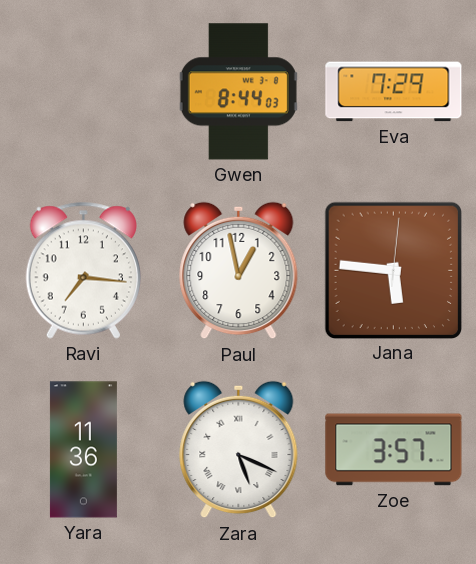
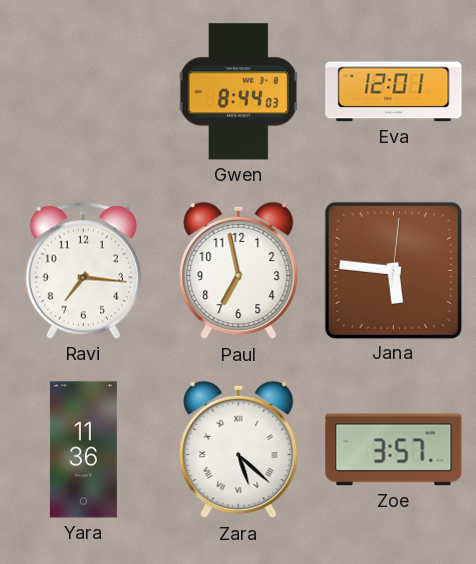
Eva: 7:29 -> 12:01
Paul: 12:58 -> 6:58
Zara: 5:19 -> 5:22
